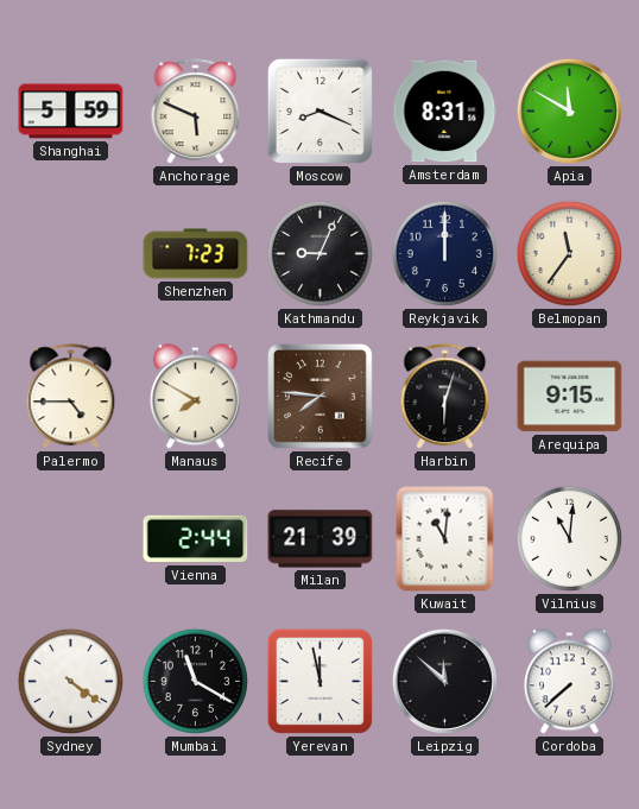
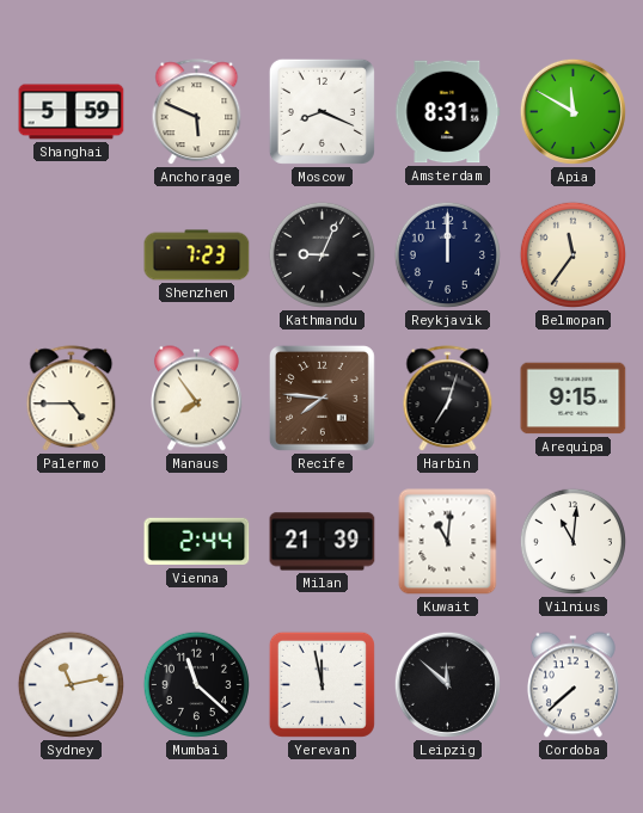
Manaus: 7:50 -> 7:54
Harbin: 6:03 -> 7:03
Sydney: 4:21 -> 11:13
Mumbai: 11:20 -> 11:22
